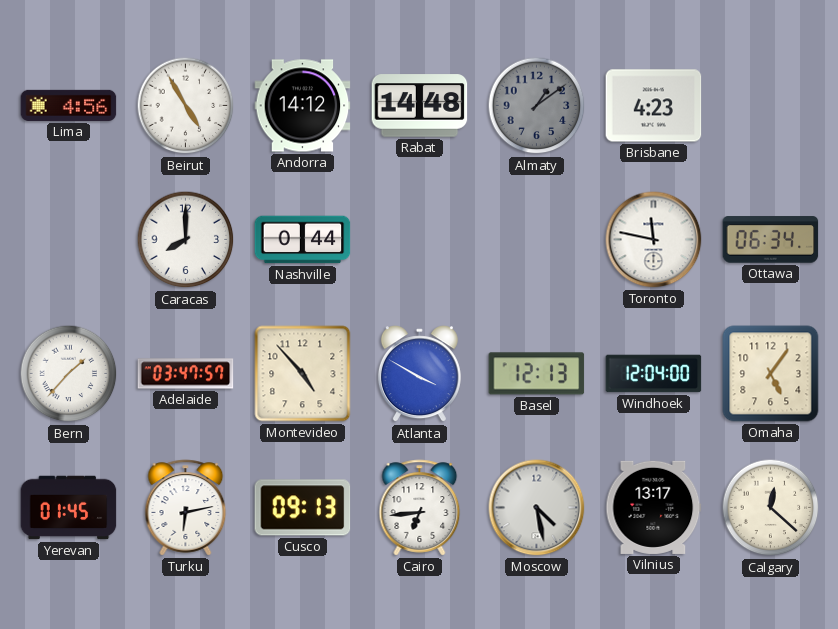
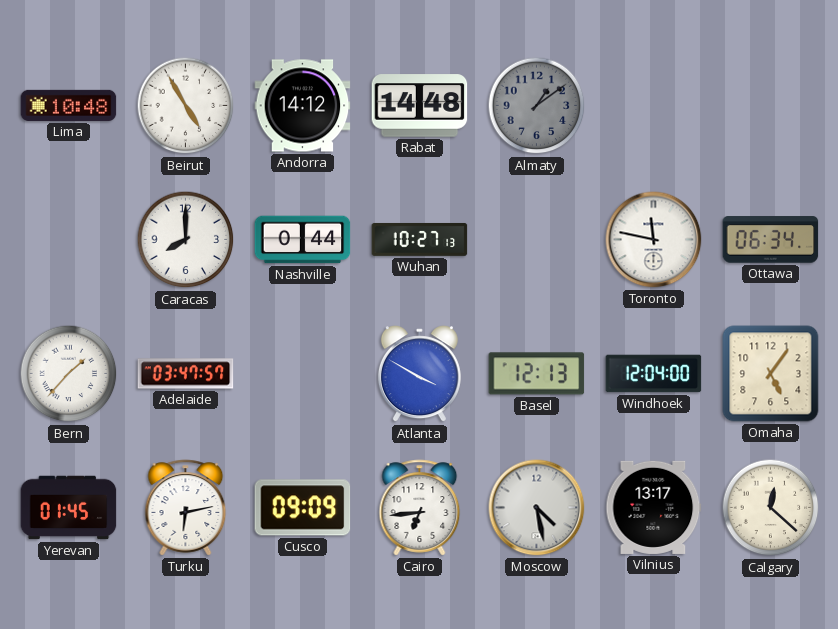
Lima: 4:56 -> 10:48
Brisbane: 4:23 -> none
Wuhan: none -> 10:27
Montevideo: 4:53 -> none
Cusco: 09:13 -> 09:09
